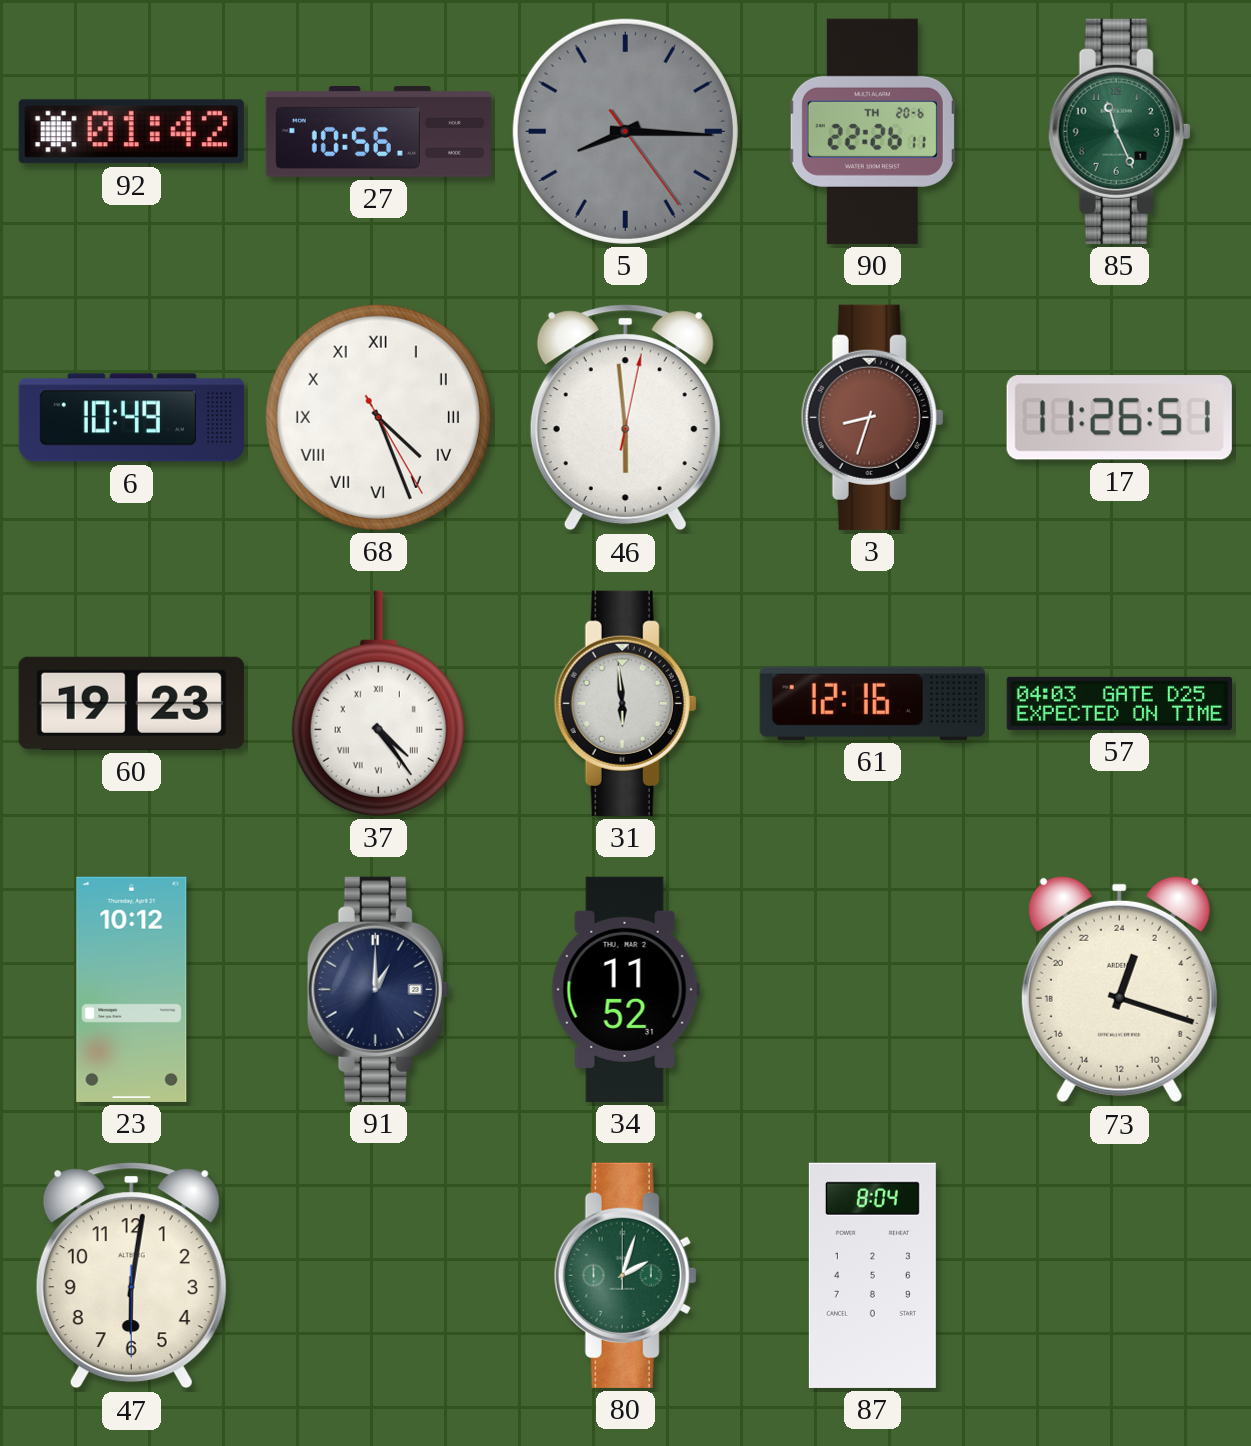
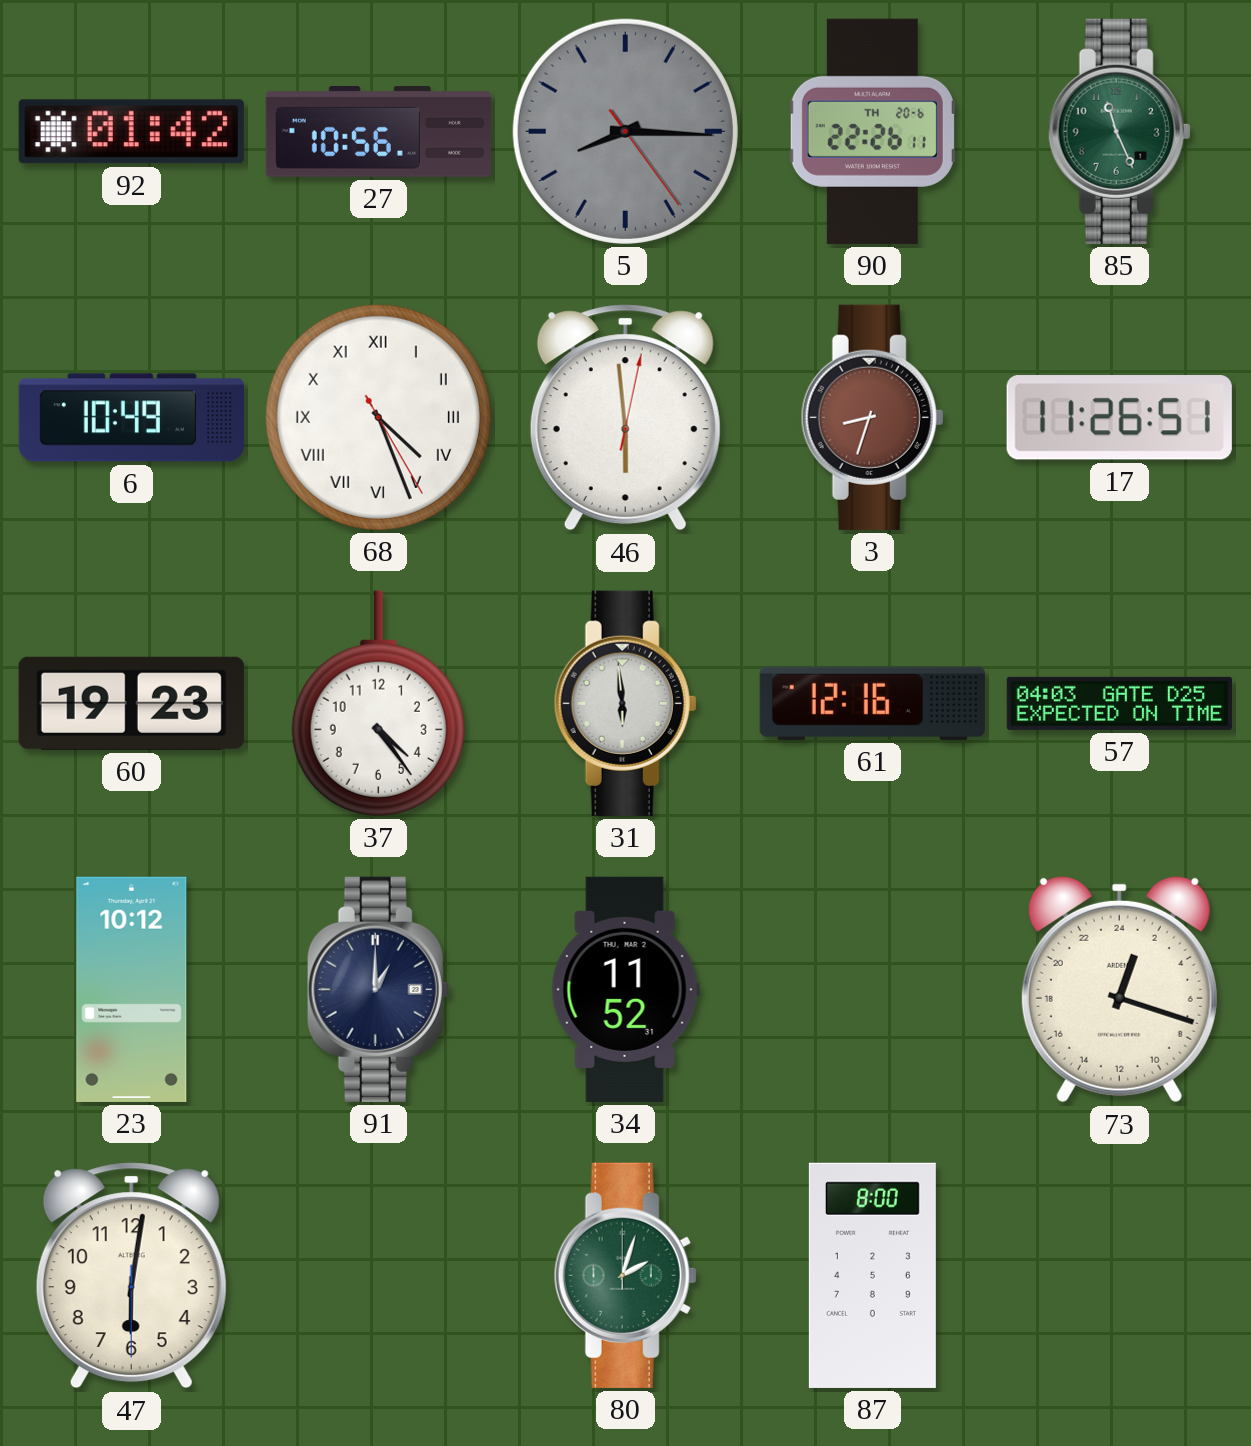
37 numerals: Roman -> Arabic
87: 8:04 -> 8:00
